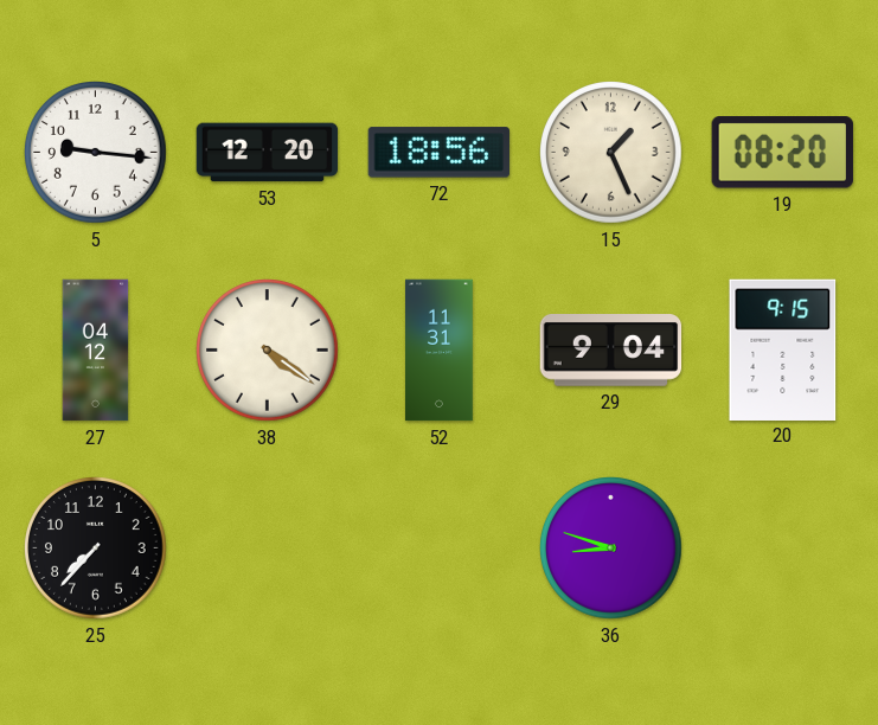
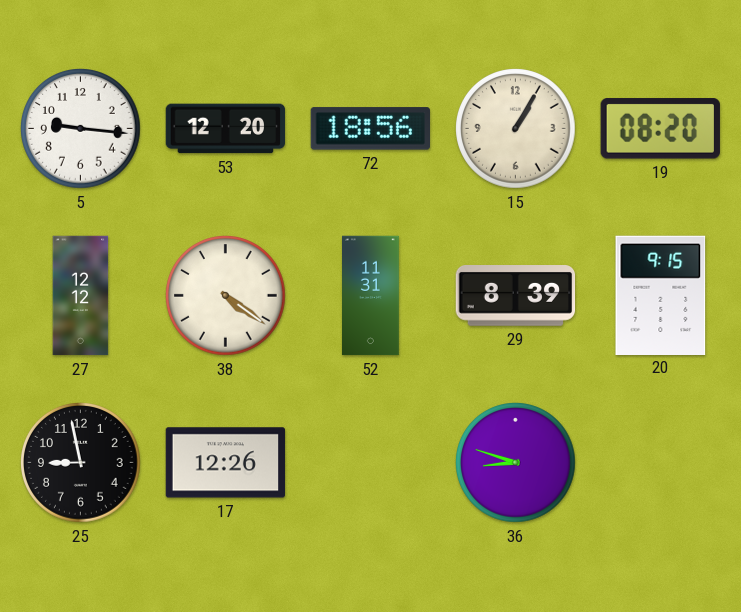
15: 1:26 -> 1:05
27: 04:12 -> 12:12
29: 9:04 -> 8:39
25: 7:37 -> 8:58
17: none -> 12:26
